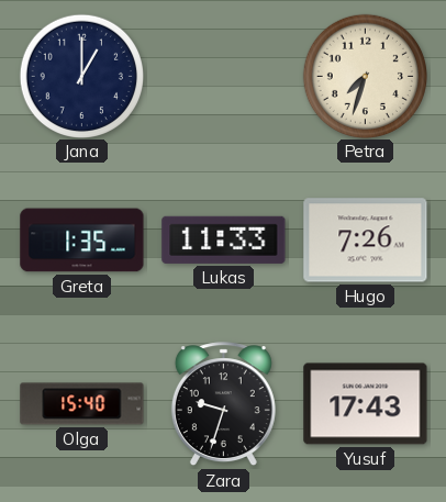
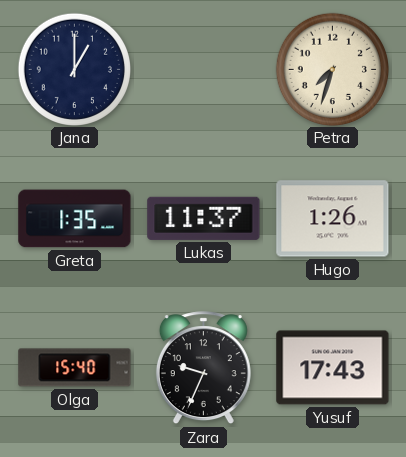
Lukas: 11:33 -> 11:37
Hugo: 7:26 -> 1:26
Zara: 9:33 -> 9:34
